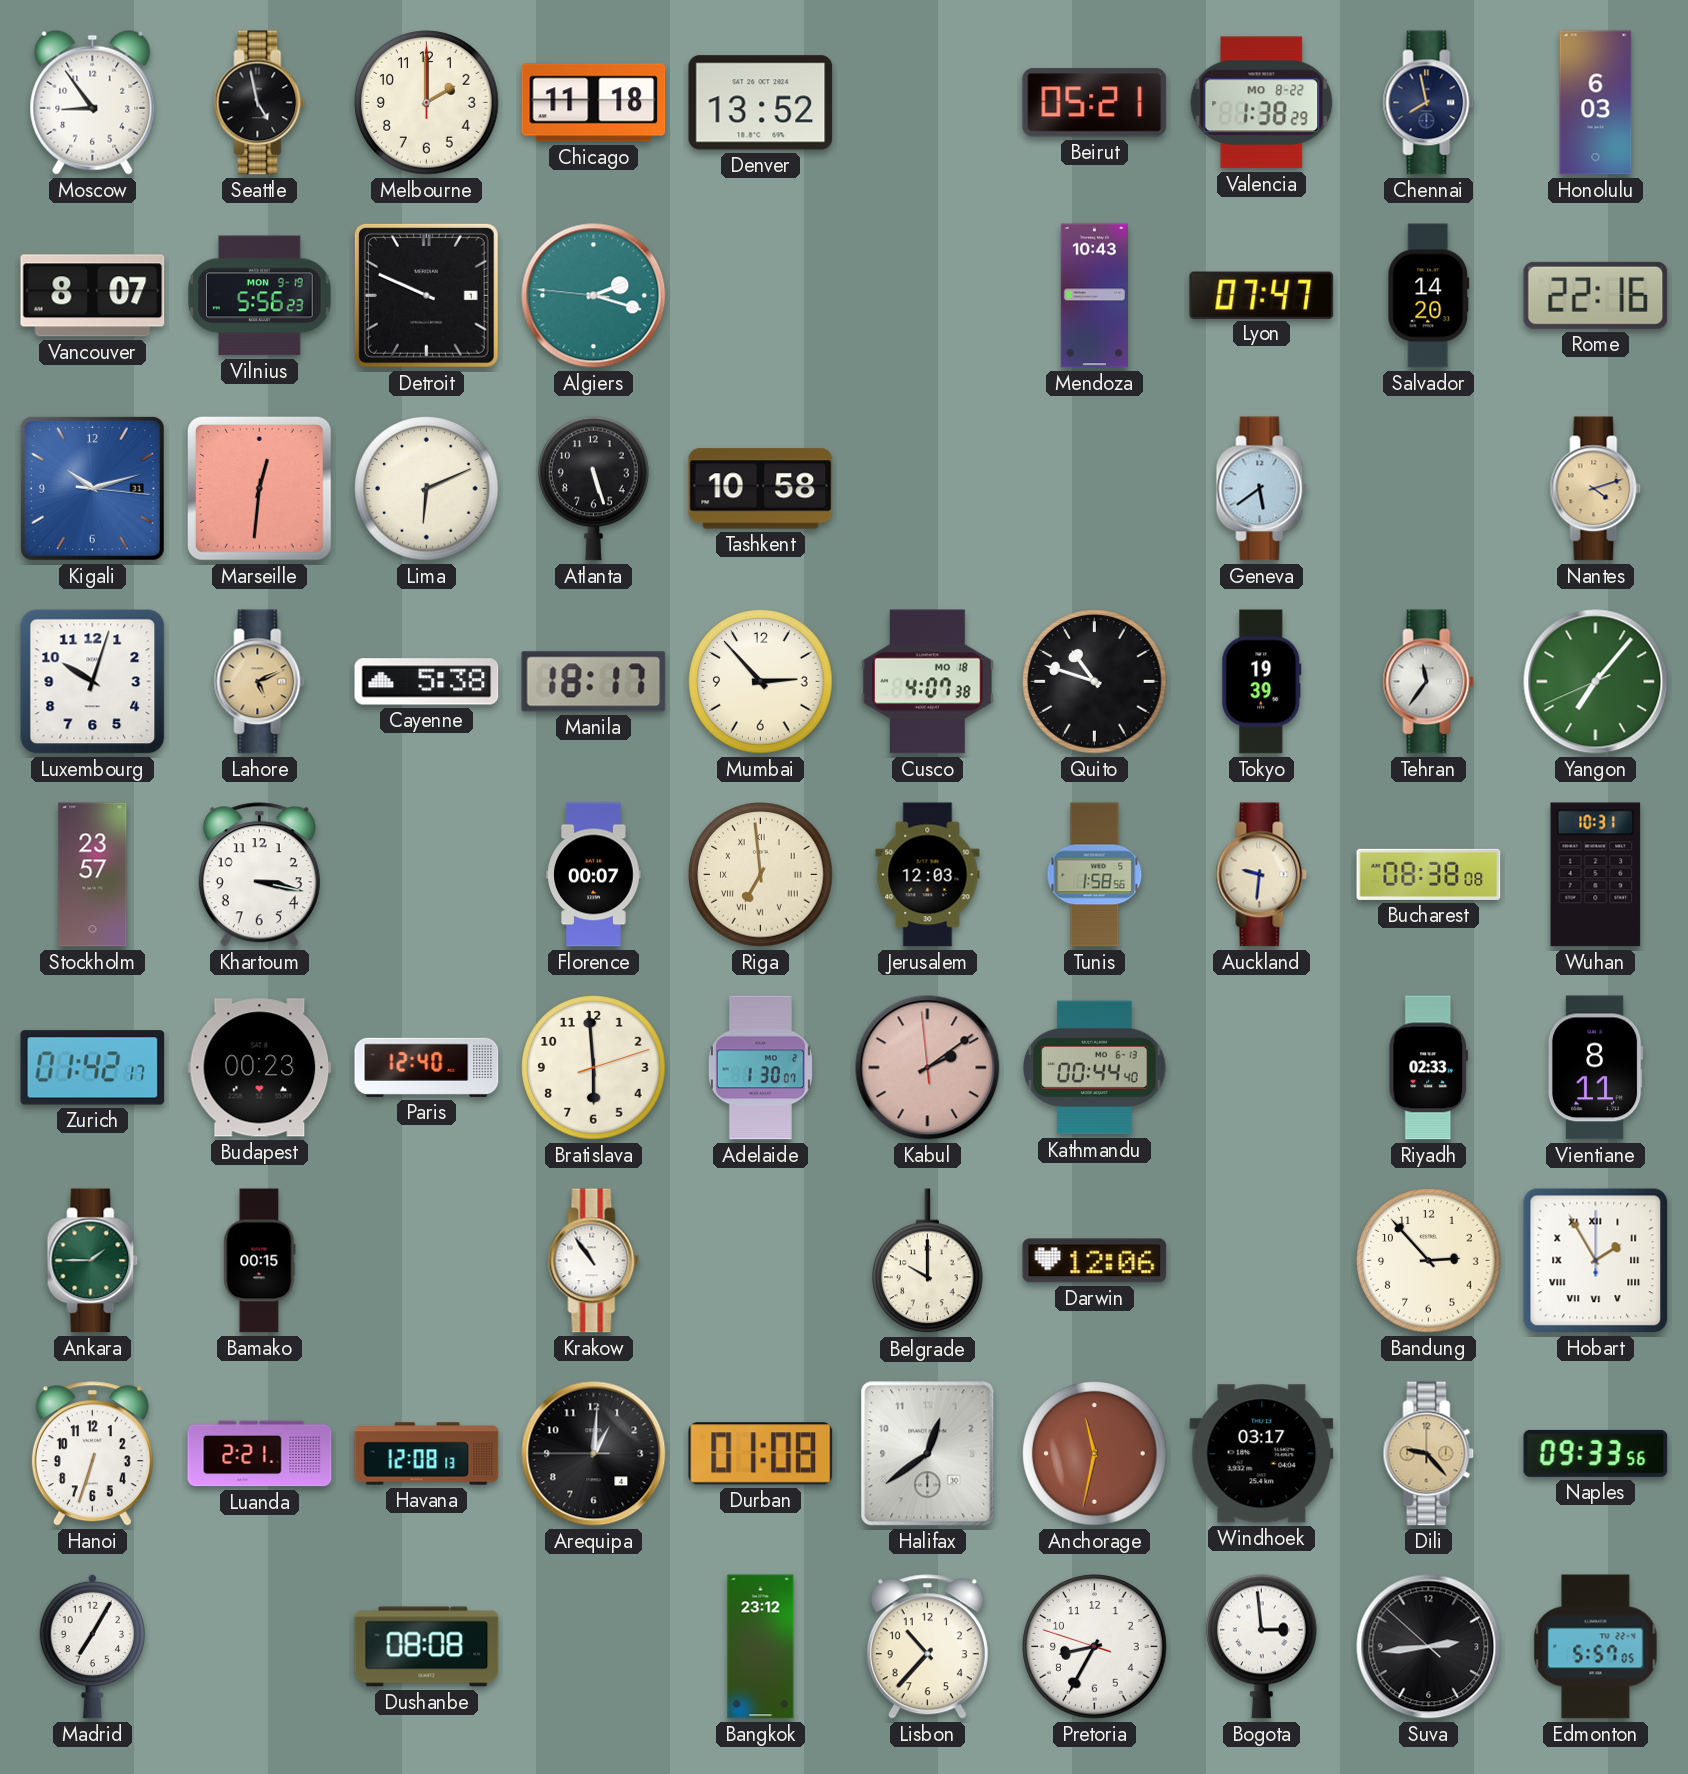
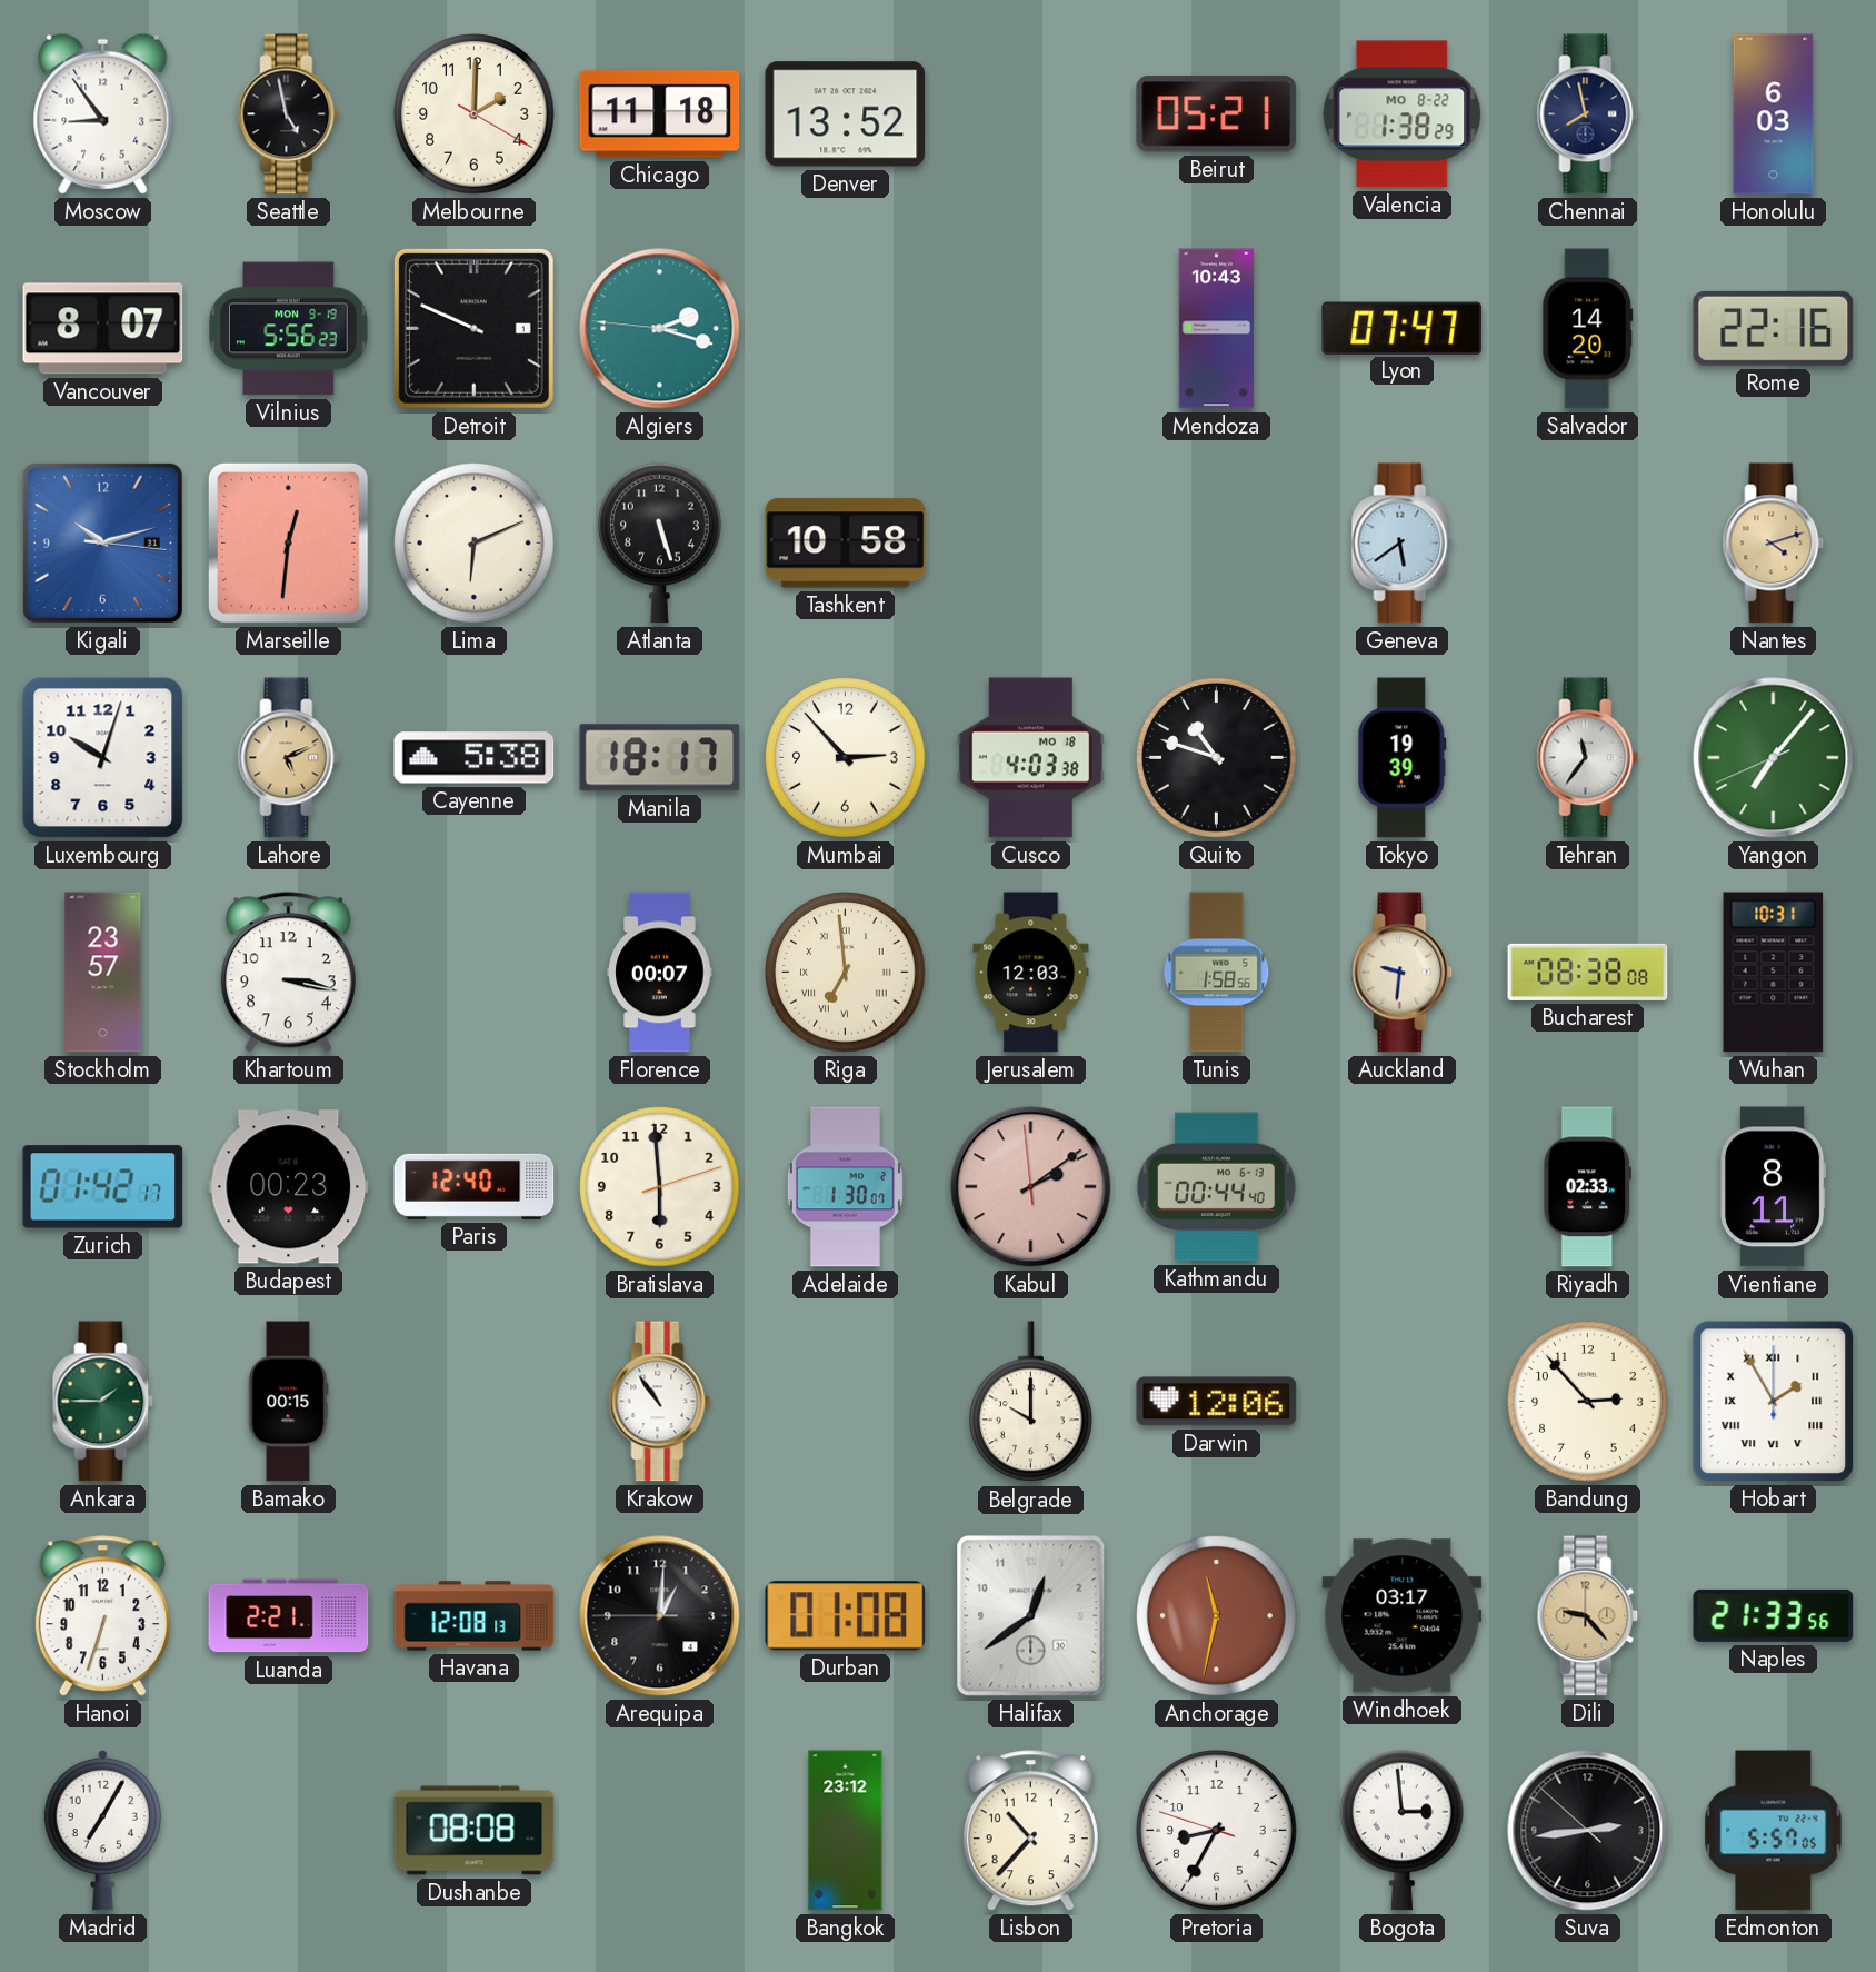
Melbourne: 2:00:00 -> 2:00:20
Cusco: 4:07 -> 4:03
Naples: 09:33 -> 21:33
